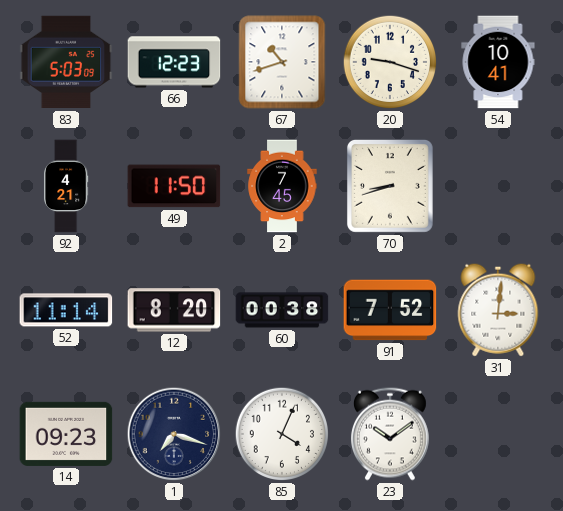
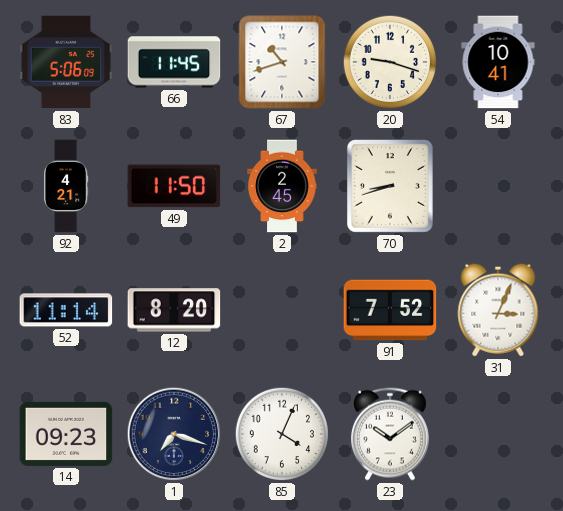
83: 5:03 -> 5:06
66: 12:23 -> 11:45
2: 7:45 -> 2:45
60: 00:38 -> none
31: 3:01 -> 3:04
